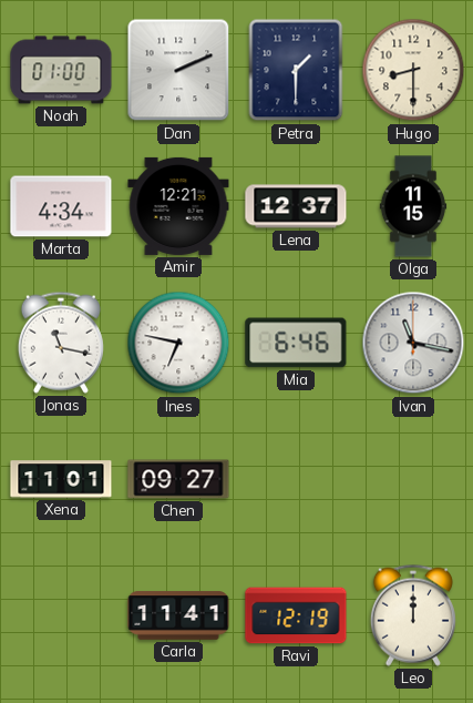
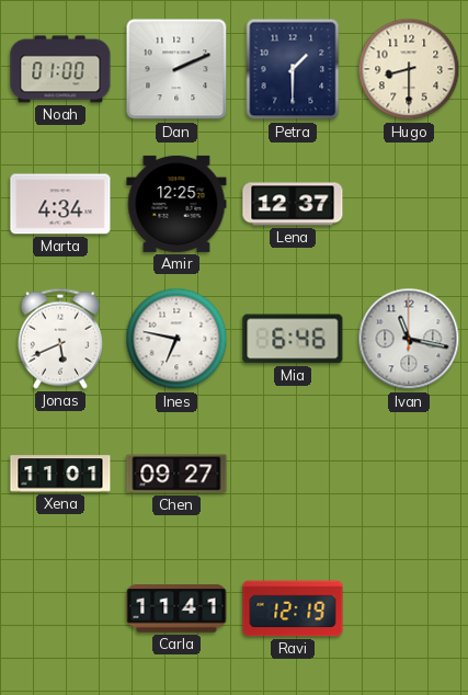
Amir: 12:21 -> 12:25
Olga: 11:15 -> none
Jonas: 11:17 -> 5:41
Leo: 12:00 -> none
